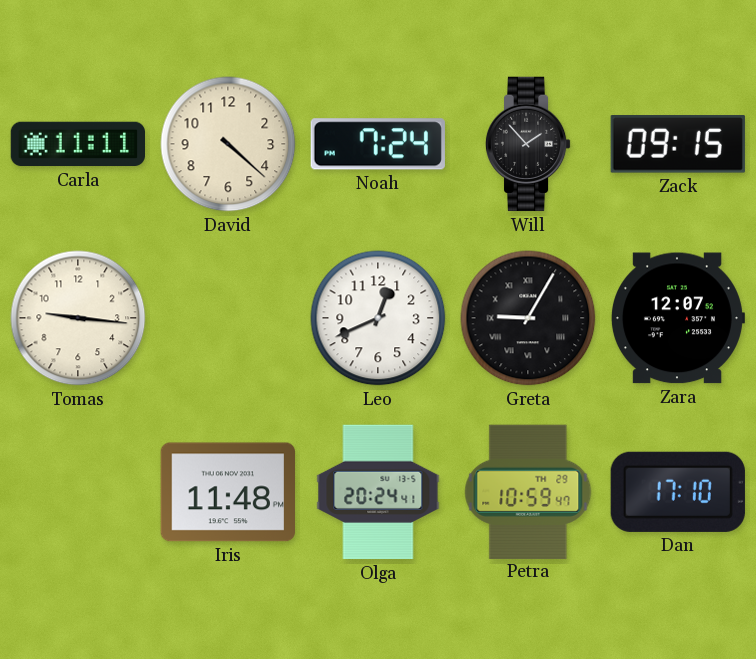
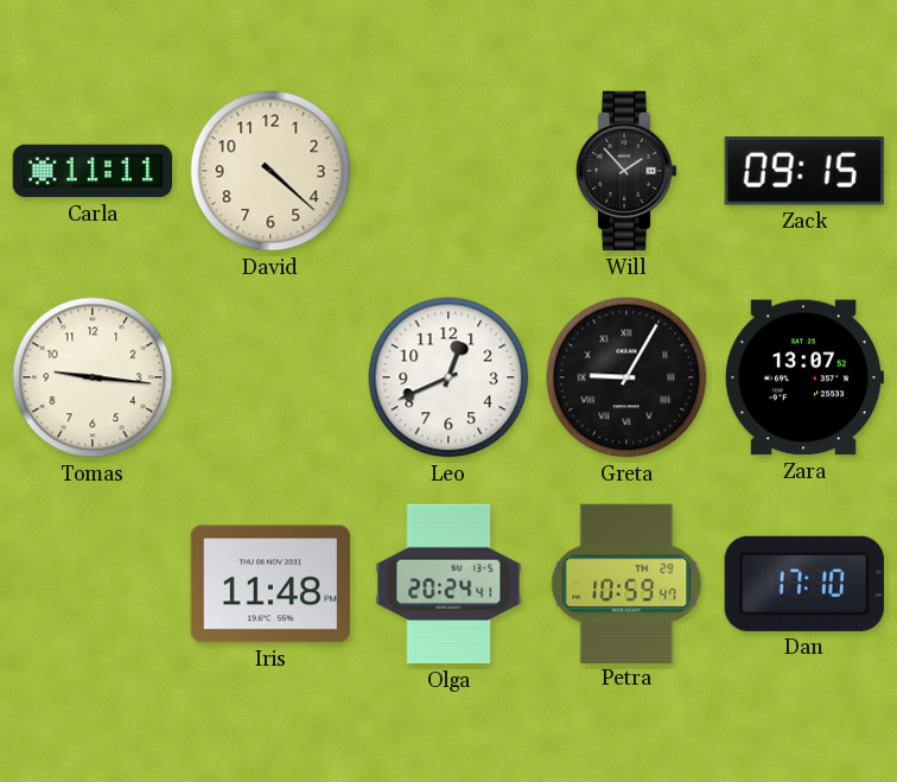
Noah: 7:24 -> none
Zara: 12:07 -> 13:07
